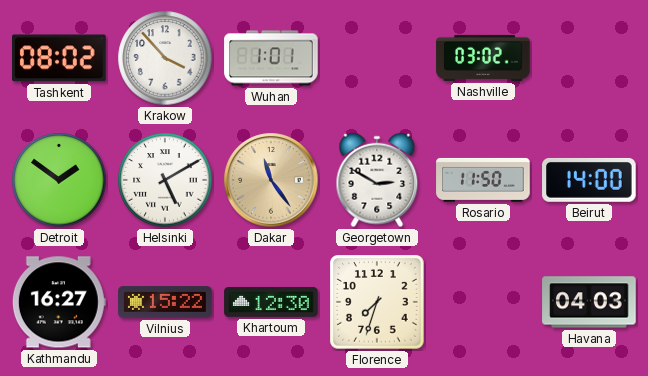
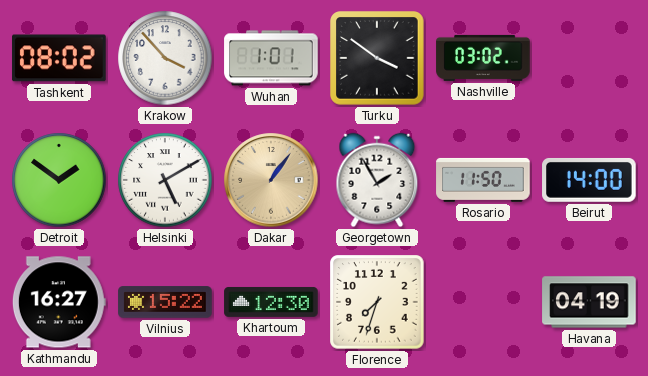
Turku: none -> 3:51
Dakar: 11:24 -> 1:06
Georgetown: 2:50 -> 1:55
Havana: 04:03 -> 04:19
